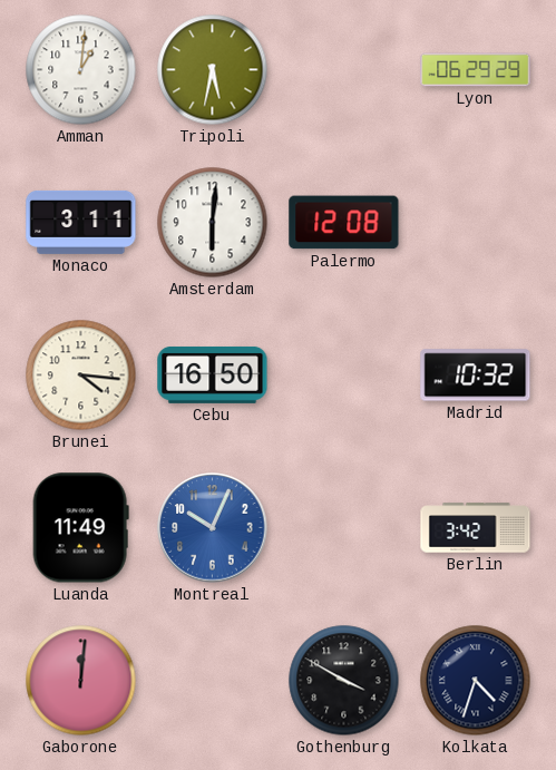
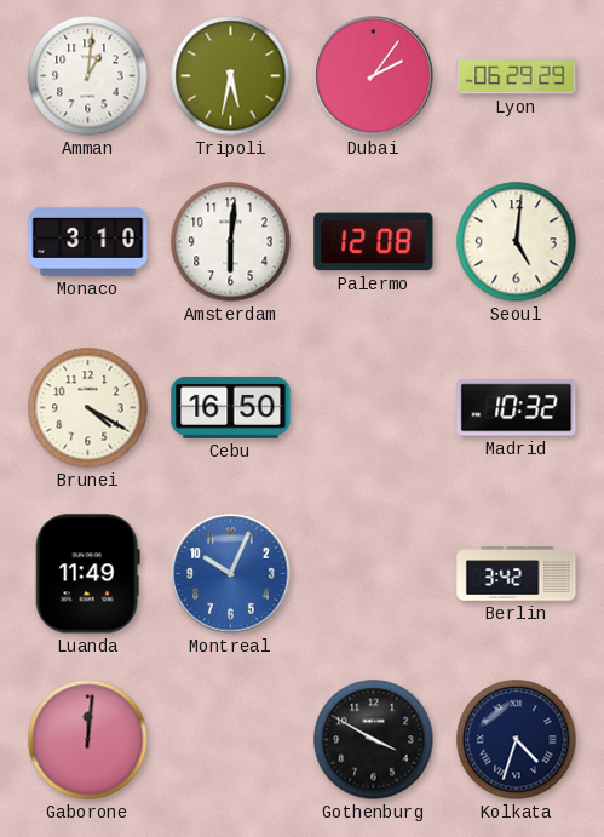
Dubai: none -> 2:06
Monaco: 3:11 -> 3:10
Seoul: none -> 5:01
Brunei: 4:16 -> 4:20
